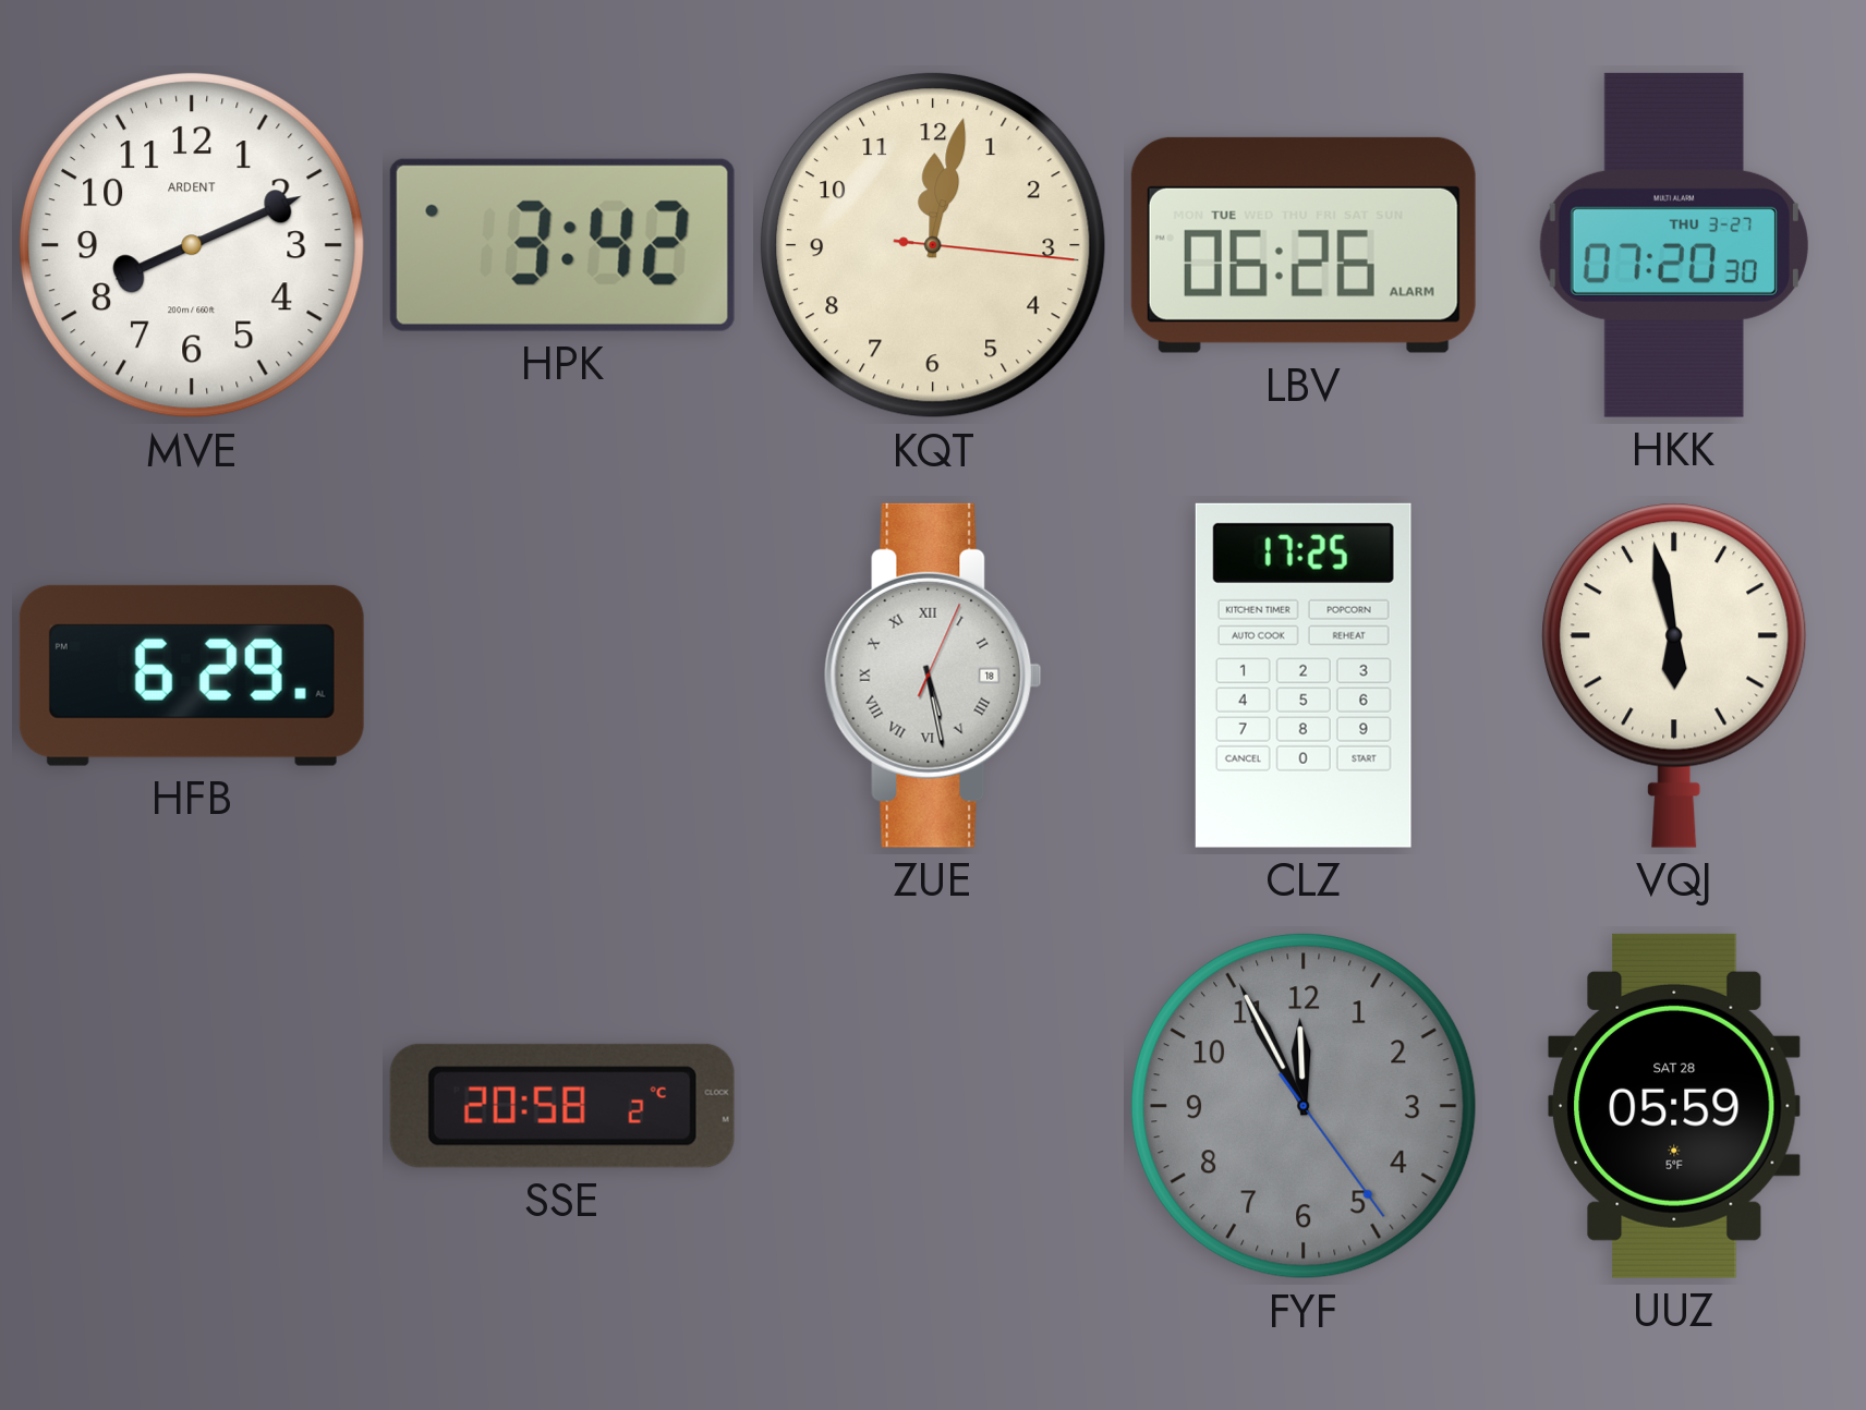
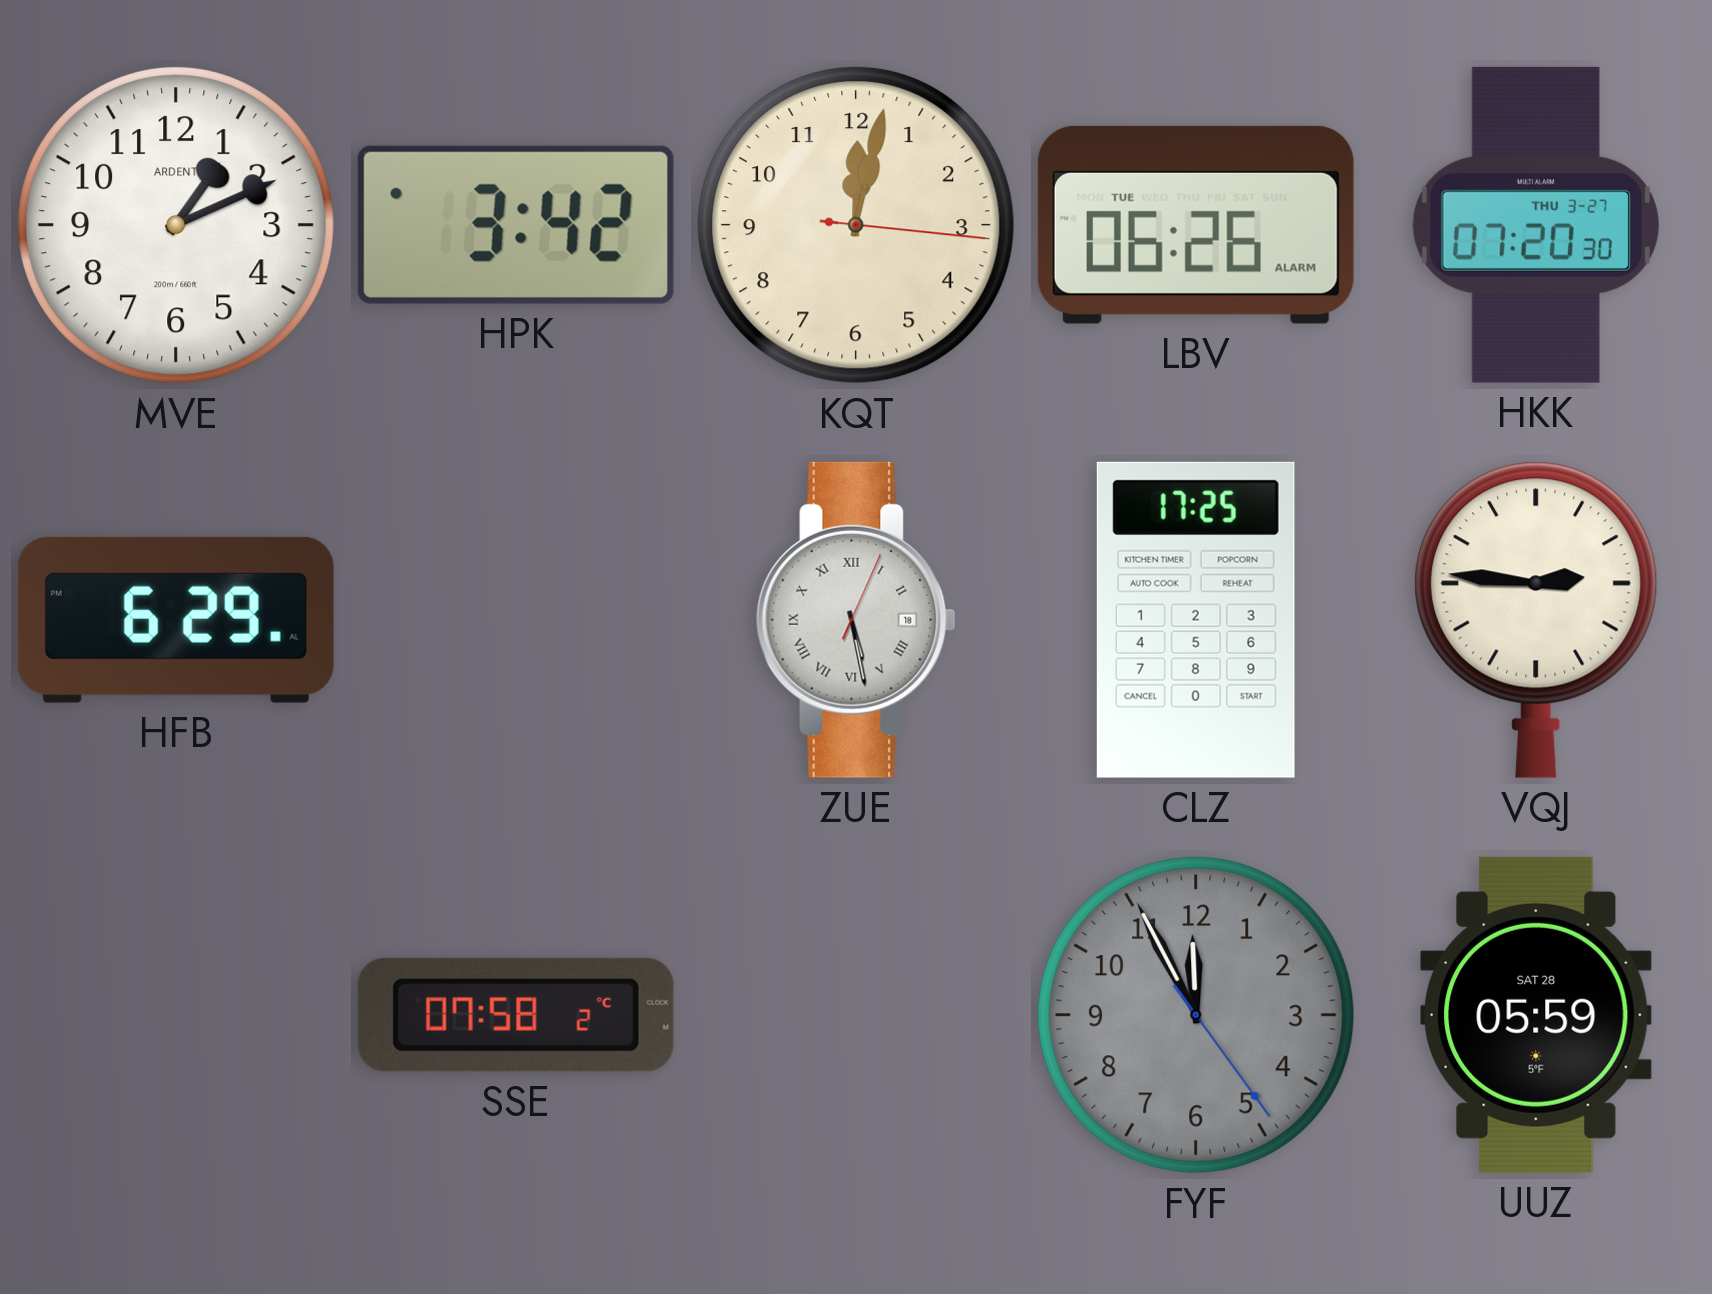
MVE: 8:11 -> 1:11
VQJ: 5:58 -> 2:46
SSE: 20:58 -> 07:58
